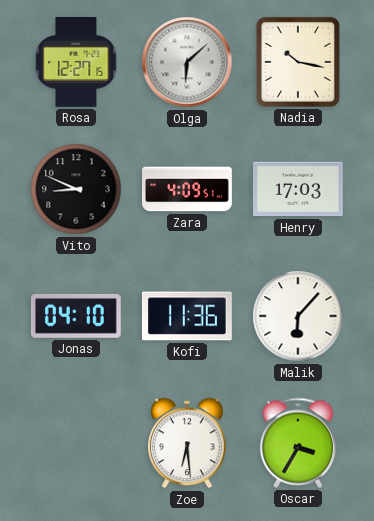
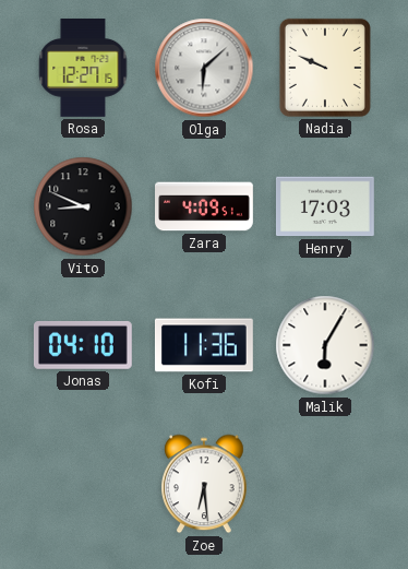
Nadia: 10:17 -> 9:49
Malik: 6:07 -> 6:05
Oscar: 3:35 -> none
